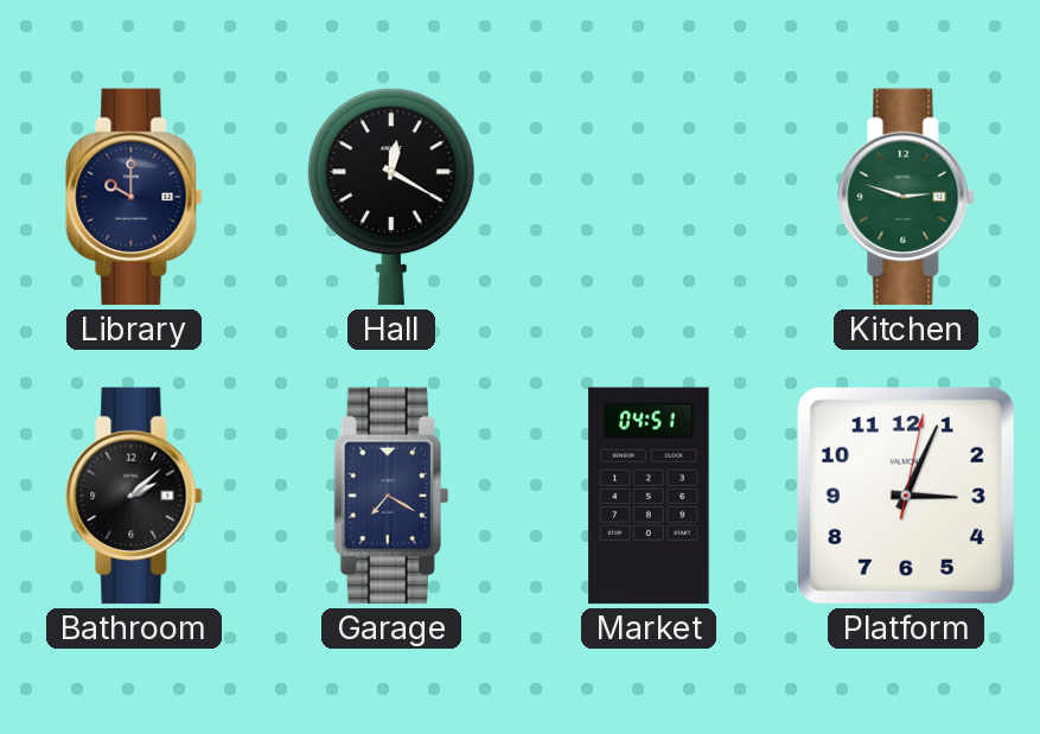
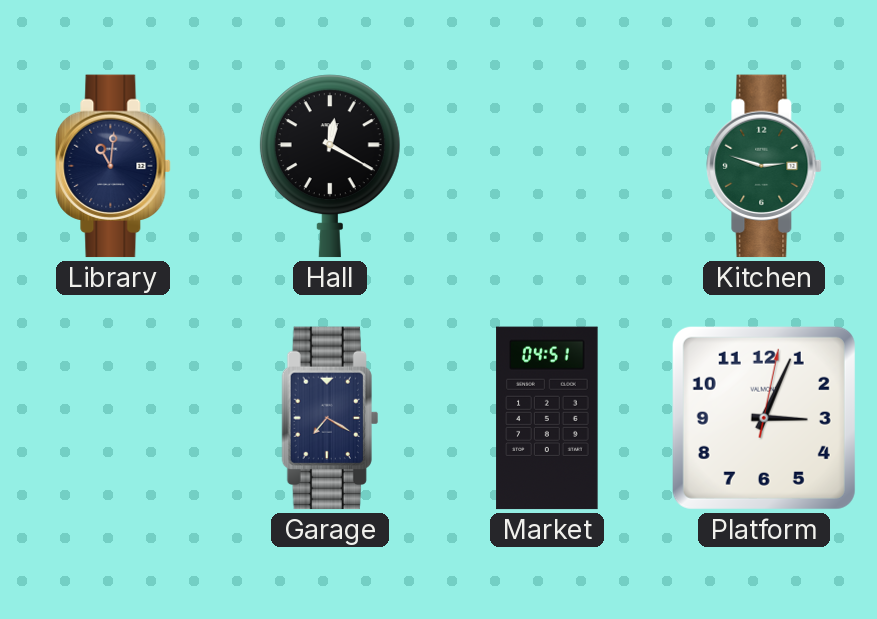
Library: 10:00 -> 11:01
Bathroom: 2:08 -> none
